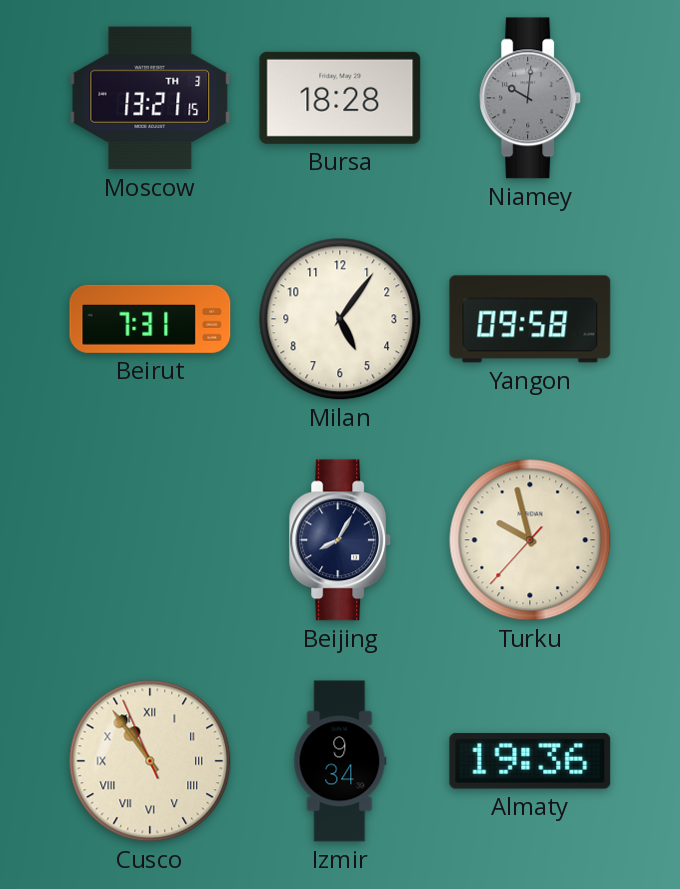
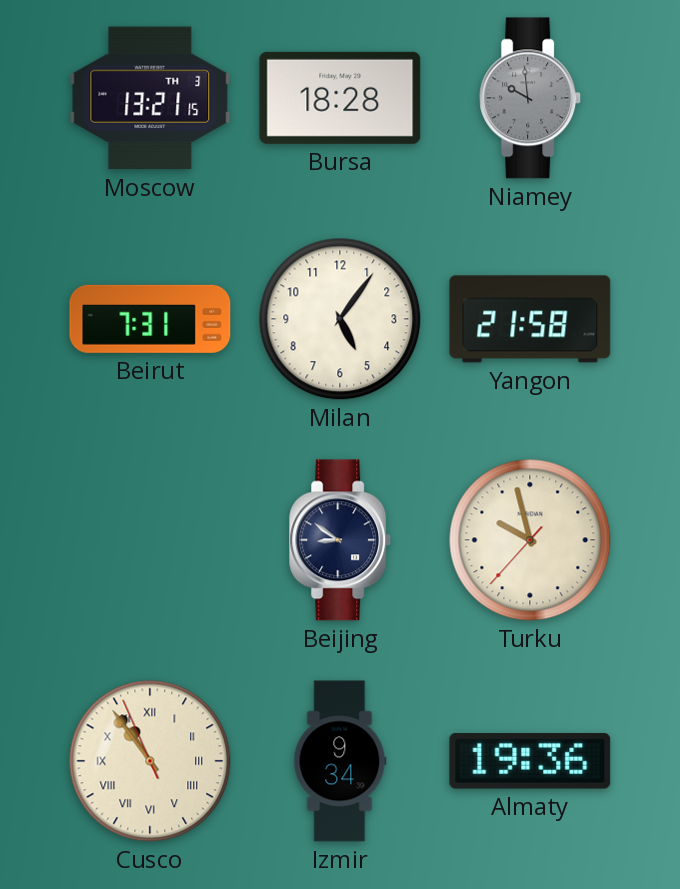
Niamey: 10:01 -> 9:59
Yangon: 09:58 -> 21:58
Beijing: 8:05 -> 8:51
